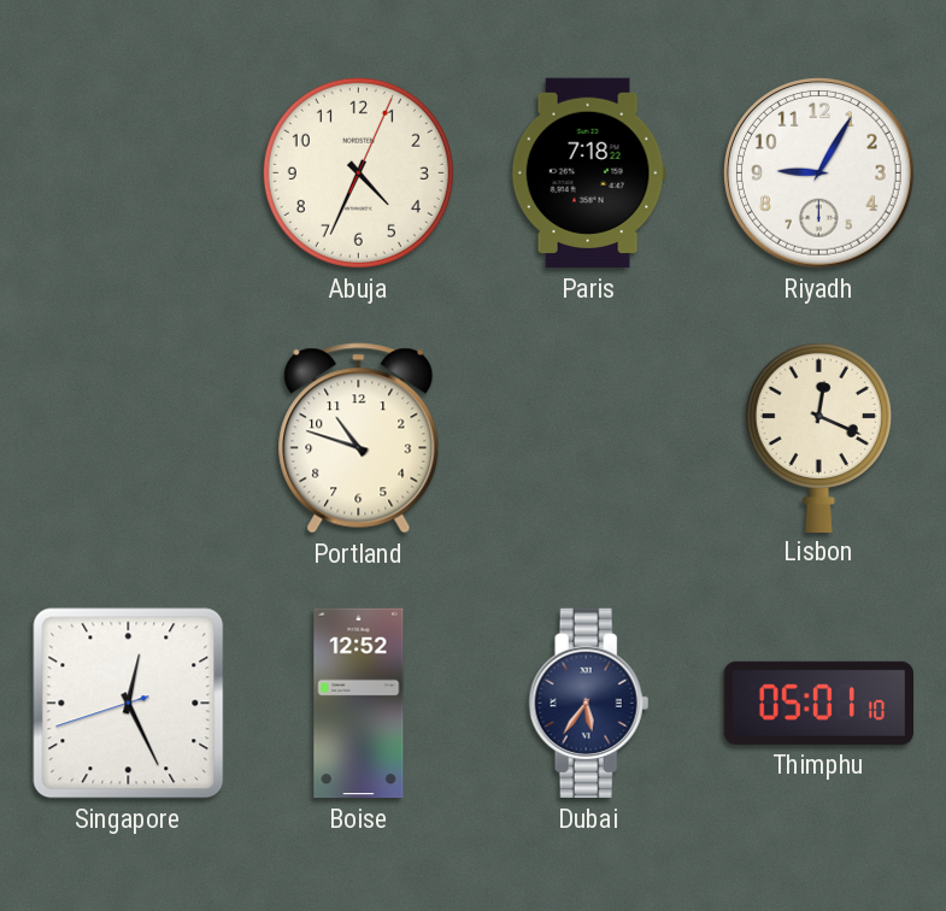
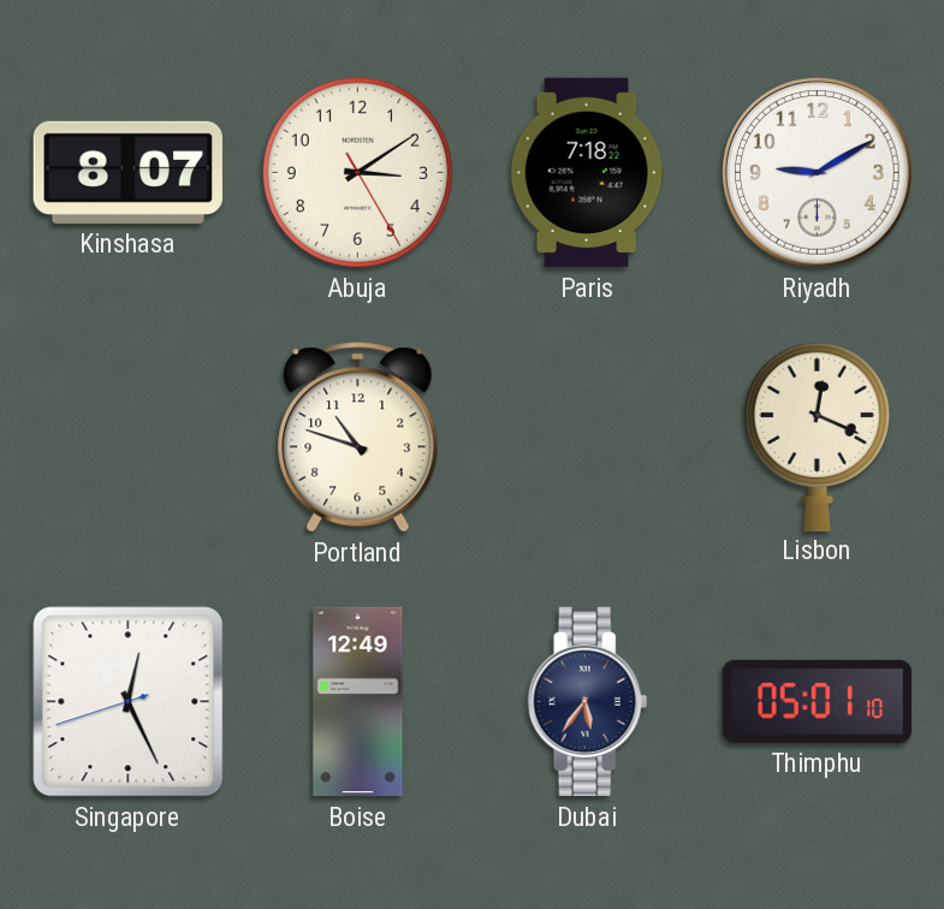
Kinshasa: none -> 8:07
Abuja: 4:34 -> 3:09
Riyadh: 9:05 -> 9:10
Boise: 12:52 -> 12:49
